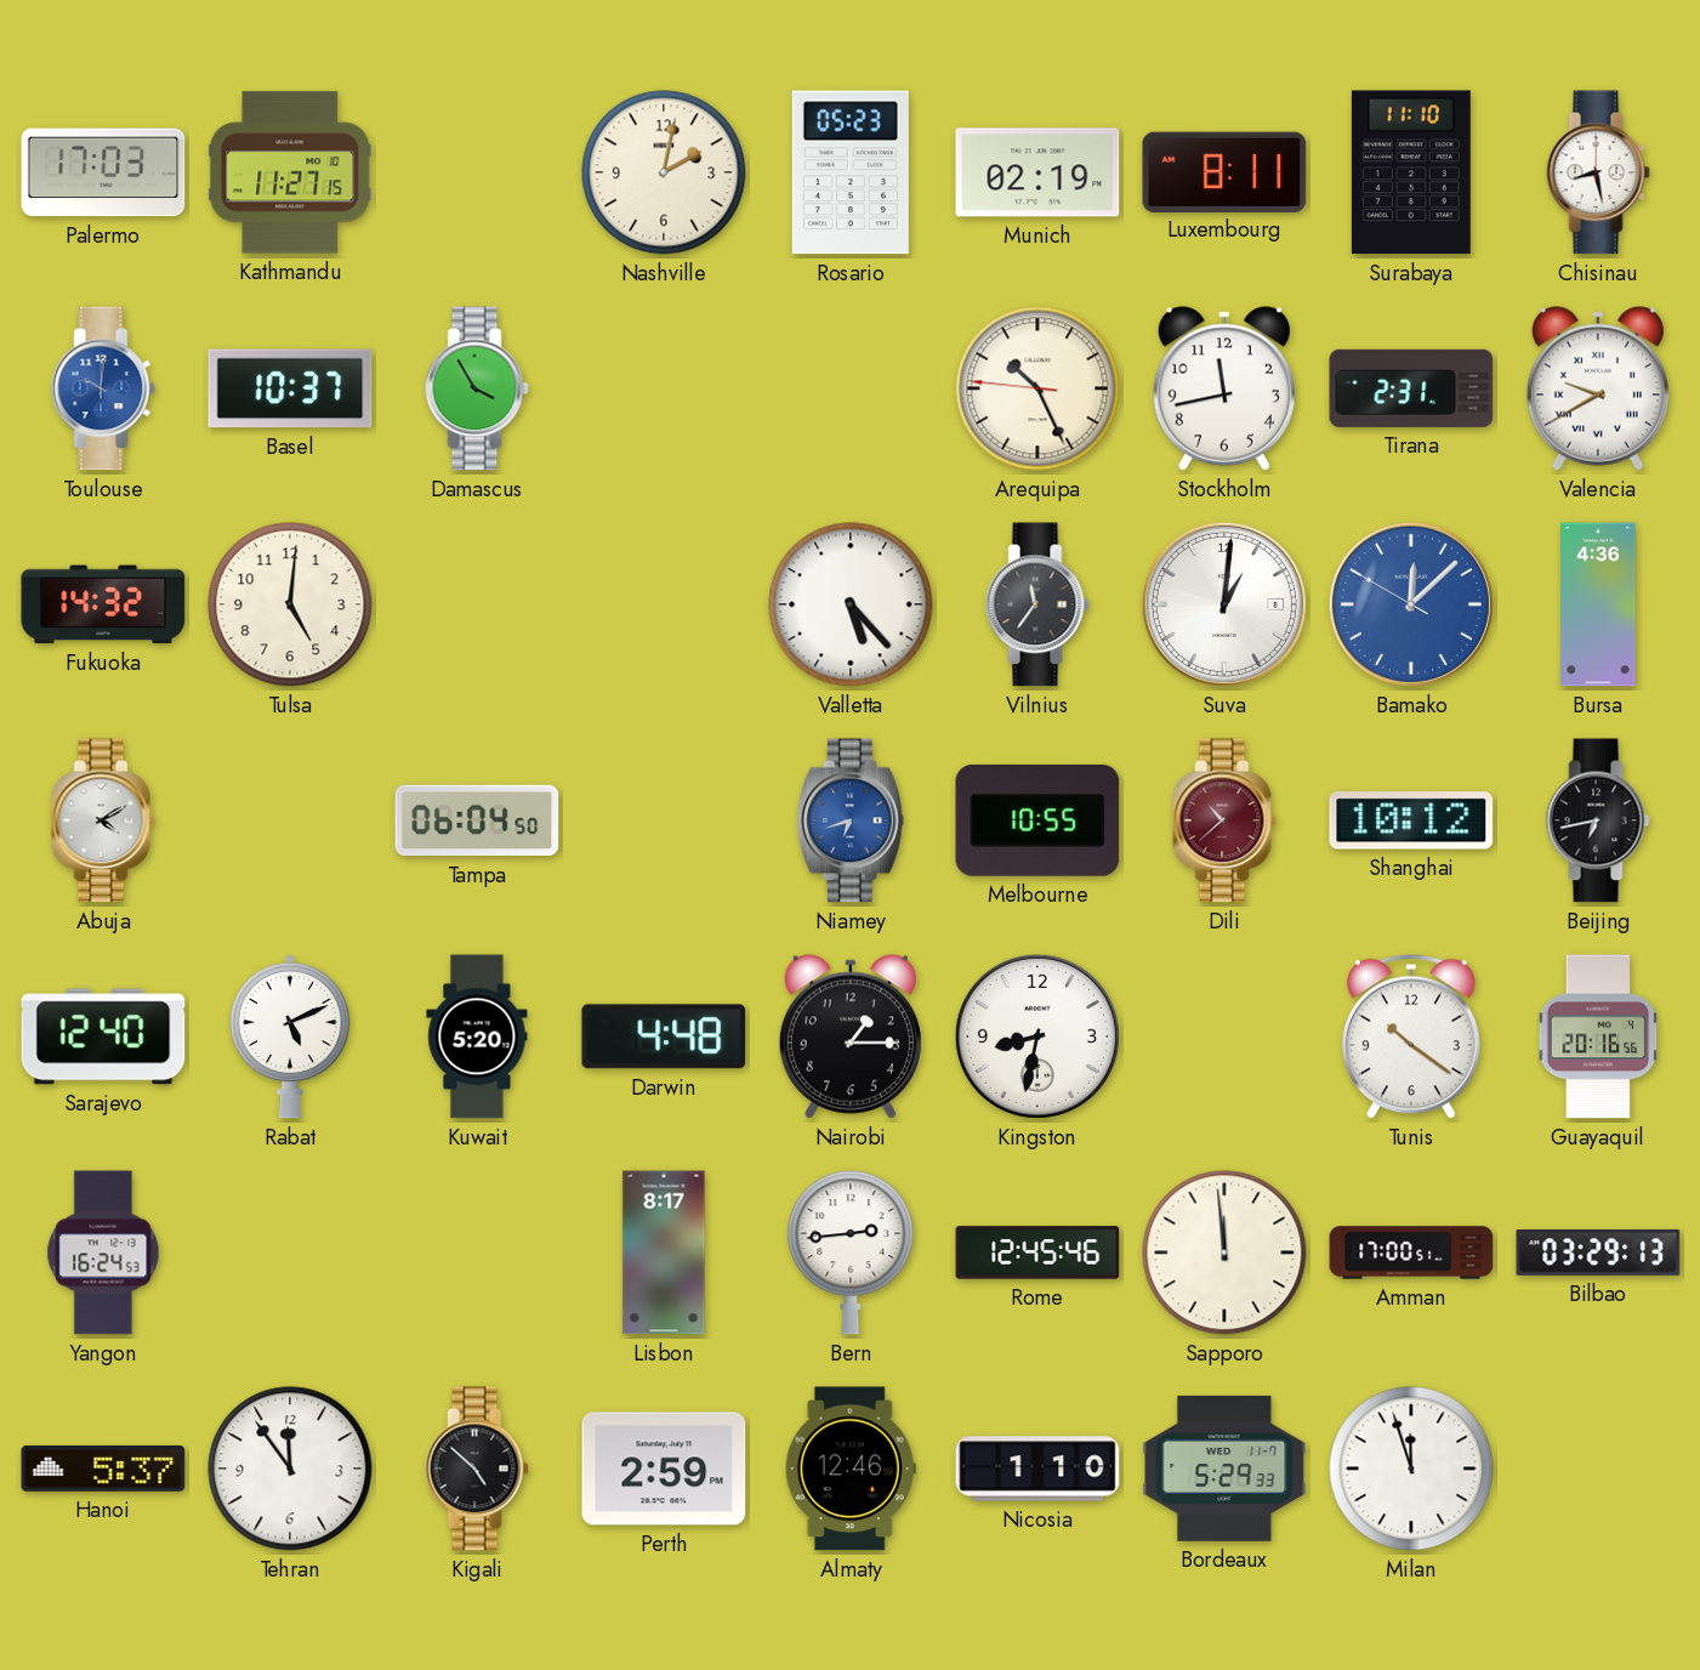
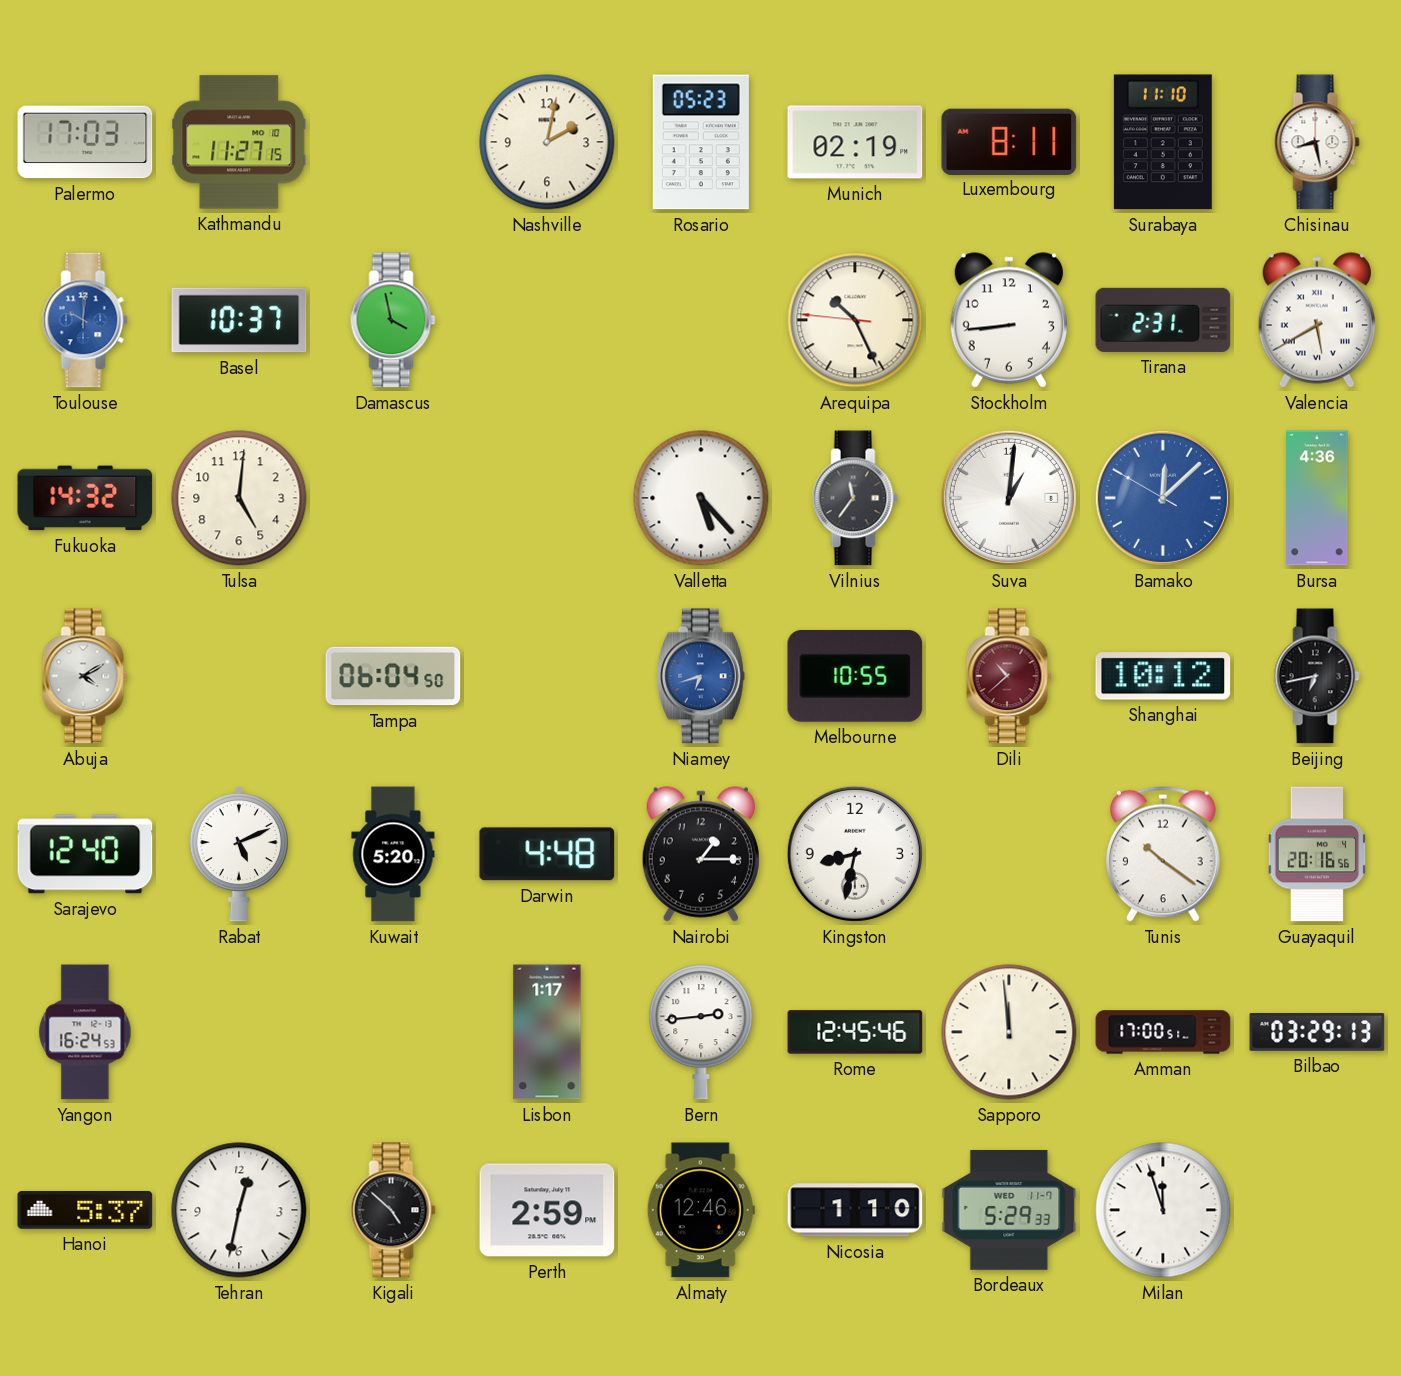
Damascus: 3:55 -> 3:58
Stockholm: 11:43 -> 8:44
Valencia: 9:40 -> 5:40
Lisbon: 8:17 -> 1:17
Tehran: 11:54 -> 12:32
